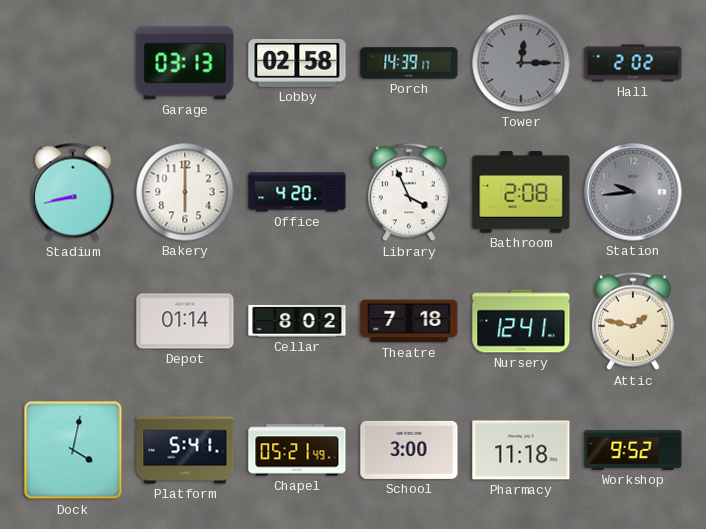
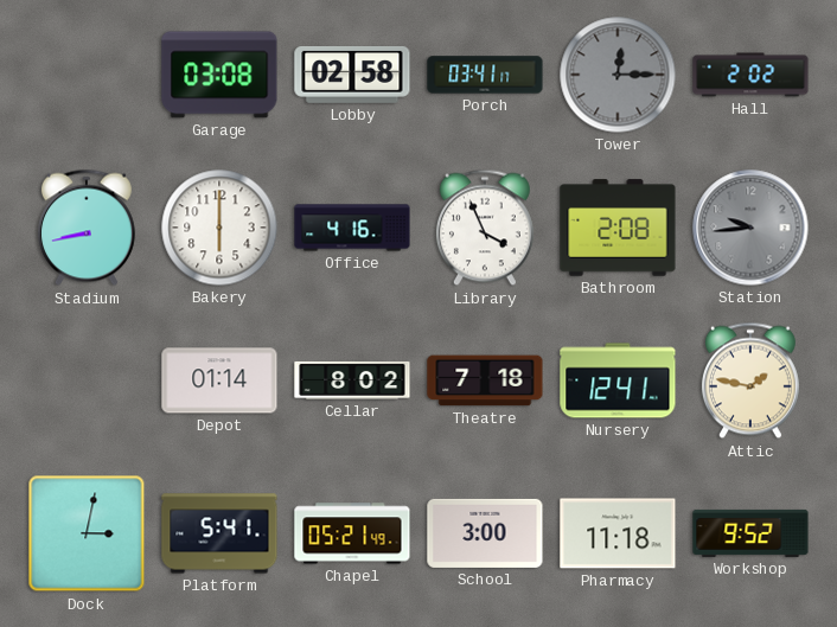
Garage: 03:13 -> 03:08
Porch: 14:39 -> 03:41
Office: 4:20 -> 4:16
Dock: 4:02 -> 3:02
